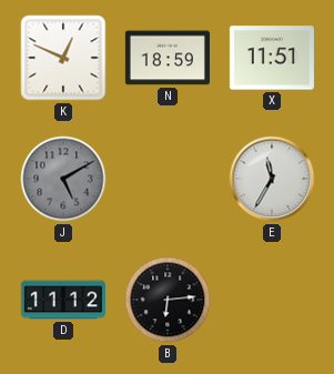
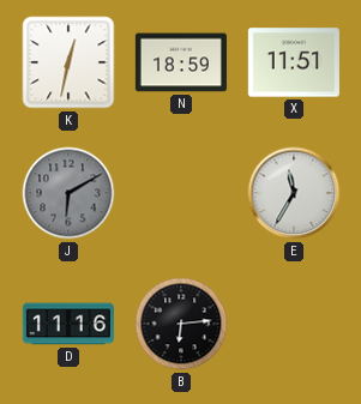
K: 12:49 -> 12:32
J: 5:10 -> 6:10
D: 11:12 -> 11:16
